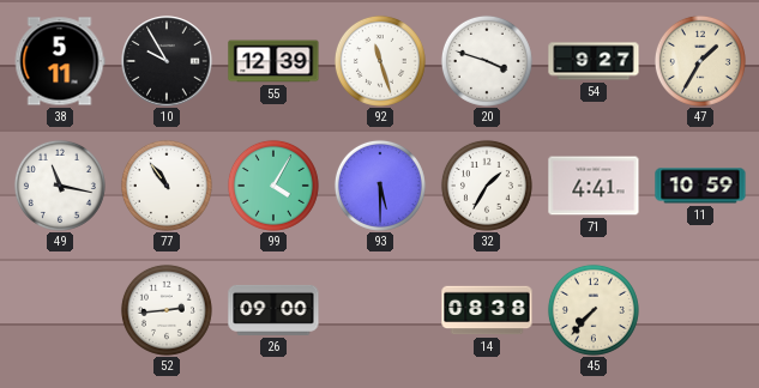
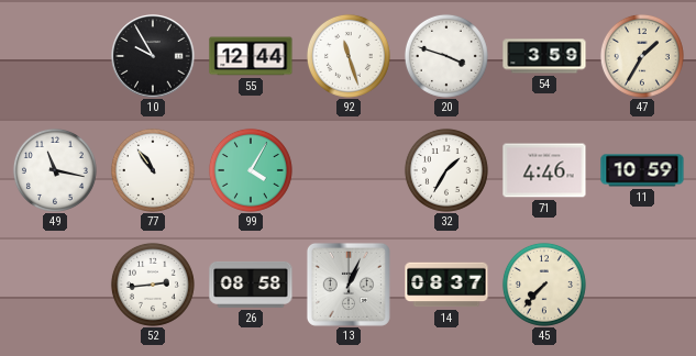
38: 5:11 -> none
55: 12:39 -> 12:44
54: 9:27 -> 3:59
93: 5:30 -> none
71: 4:41 -> 4:46
26: 09:00 -> 08:58
13: none -> 1:04
14: 08:38 -> 08:37
